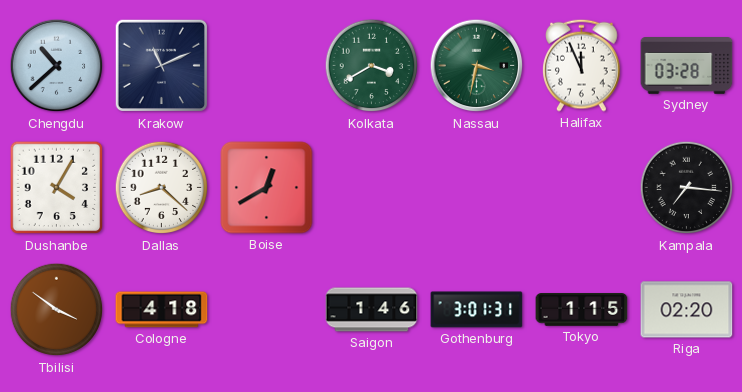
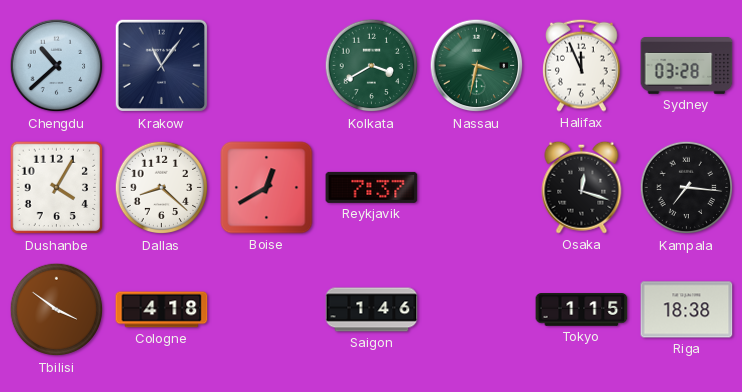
Krakow: 11:11 -> 11:06
Reykjavik: none -> 7:37
Osaka: none -> 12:18
Gothenburg: 3:01 -> none
Riga: 02:20 -> 18:38
